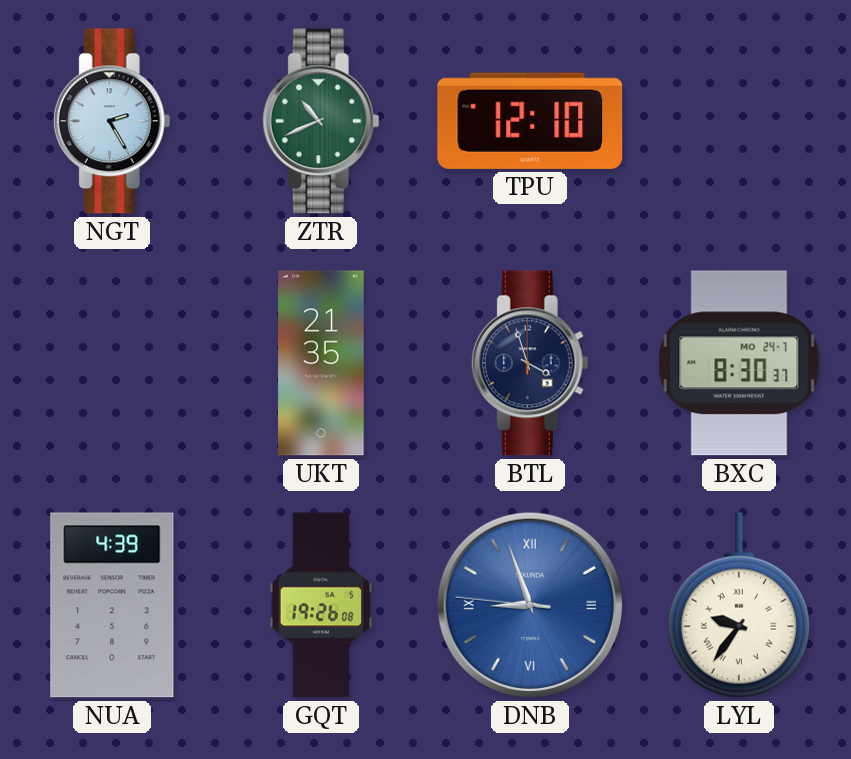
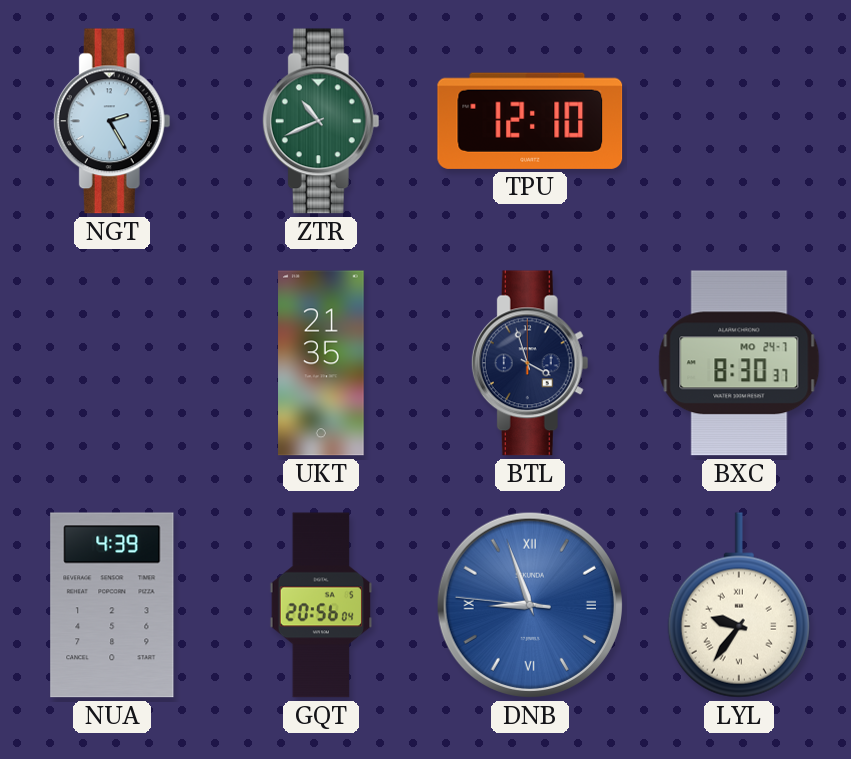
GQT: 19:26 -> 20:56
